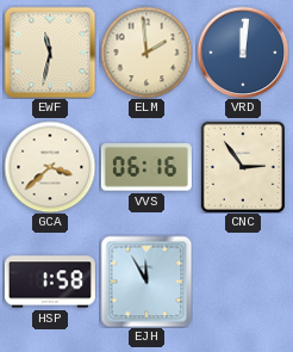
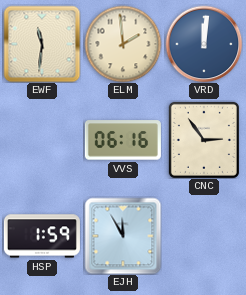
EWF: 11:32 -> 11:31
GCA: 3:38 -> none
HSP: 1:58 -> 1:59
